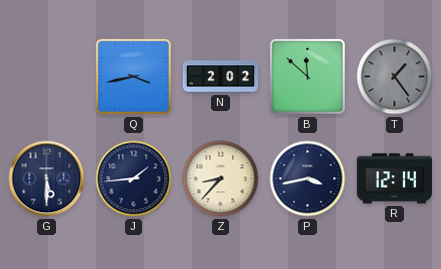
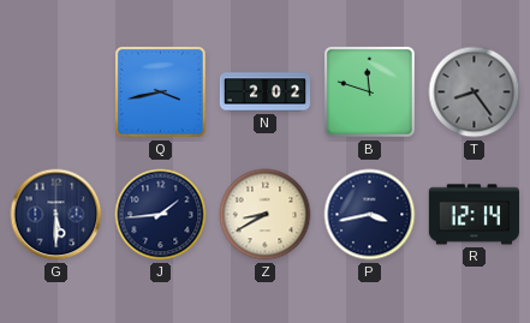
B: 11:52 -> 11:48
T: 1:24 -> 8:24
Z: 8:37 -> 8:40
